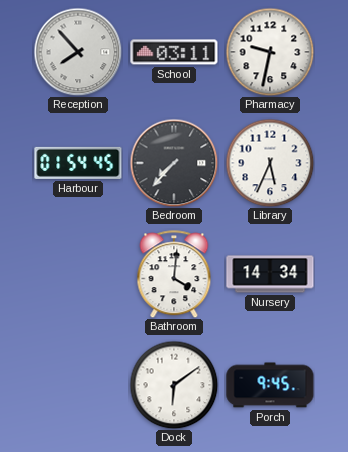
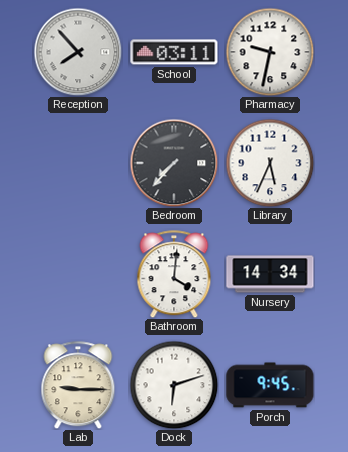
Harbour: 01:54 -> none
Lab: none -> 9:15
Dock: 6:09 -> 6:12
